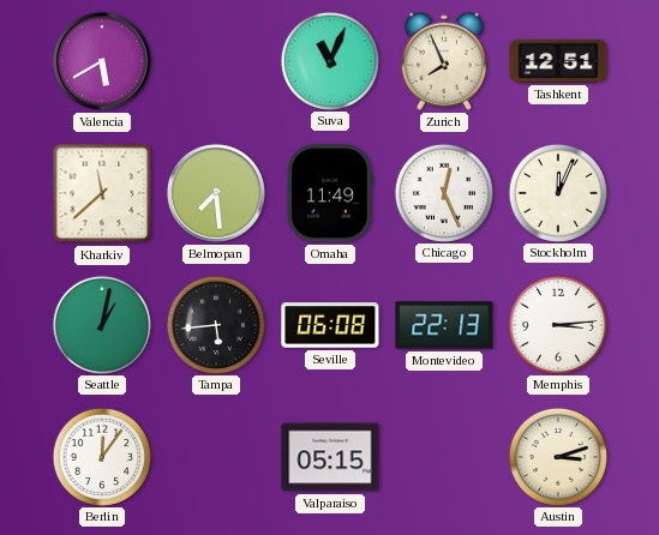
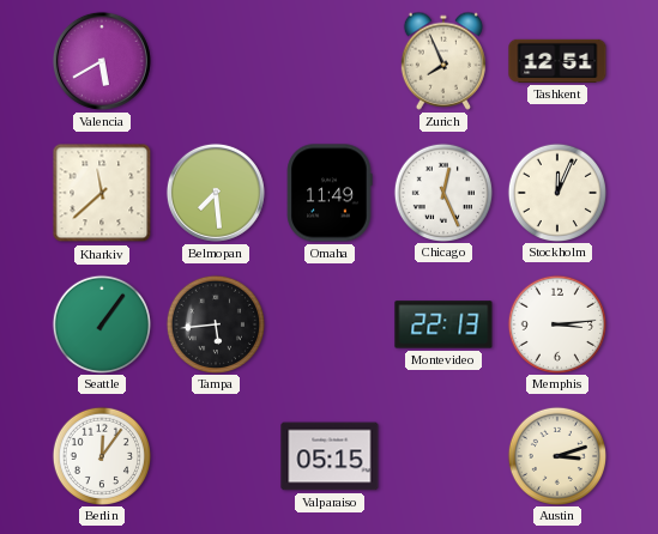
Suva: 11:04 -> none
Seattle: 1:02 -> 1:06
Seville: 06:08 -> none
